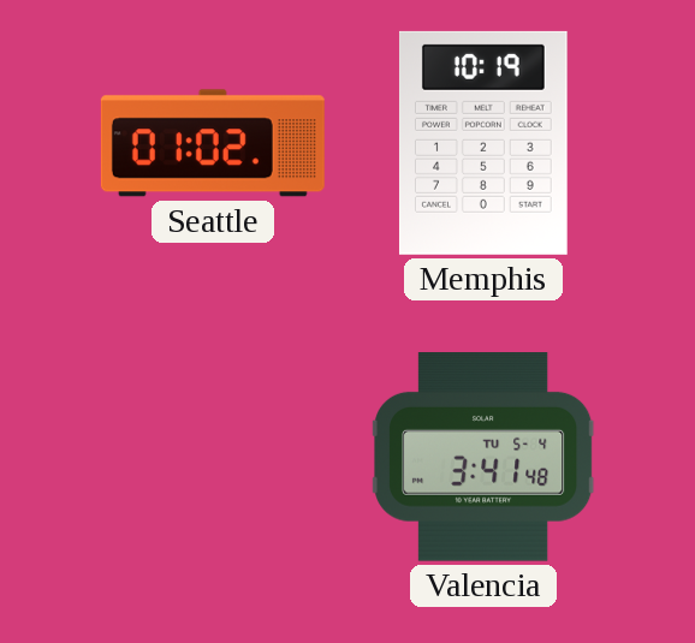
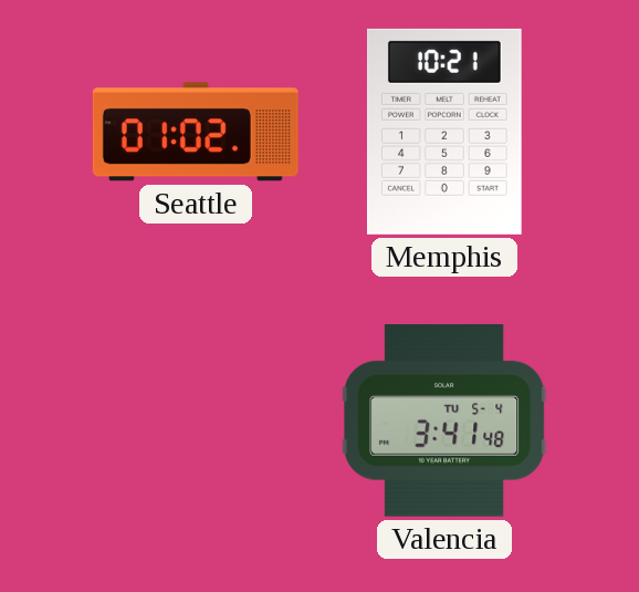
Memphis: 10:19 -> 10:21
